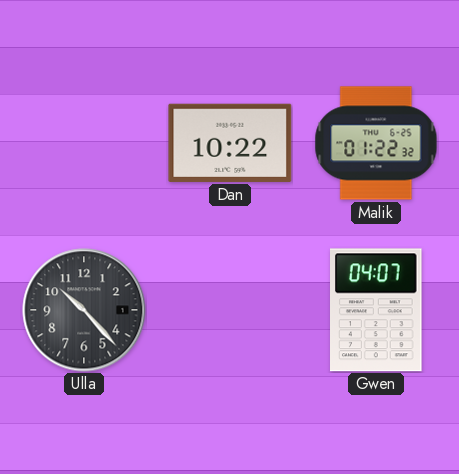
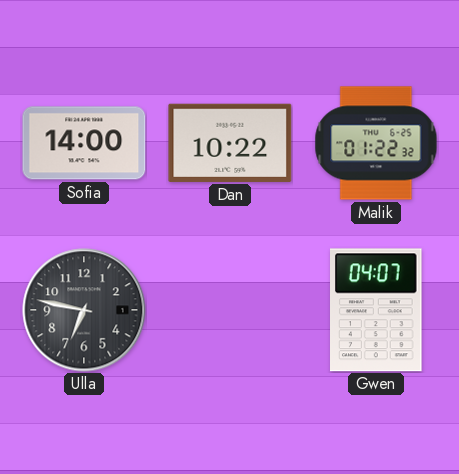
Sofia: none -> 14:00
Ulla: 10:23 -> 6:47
